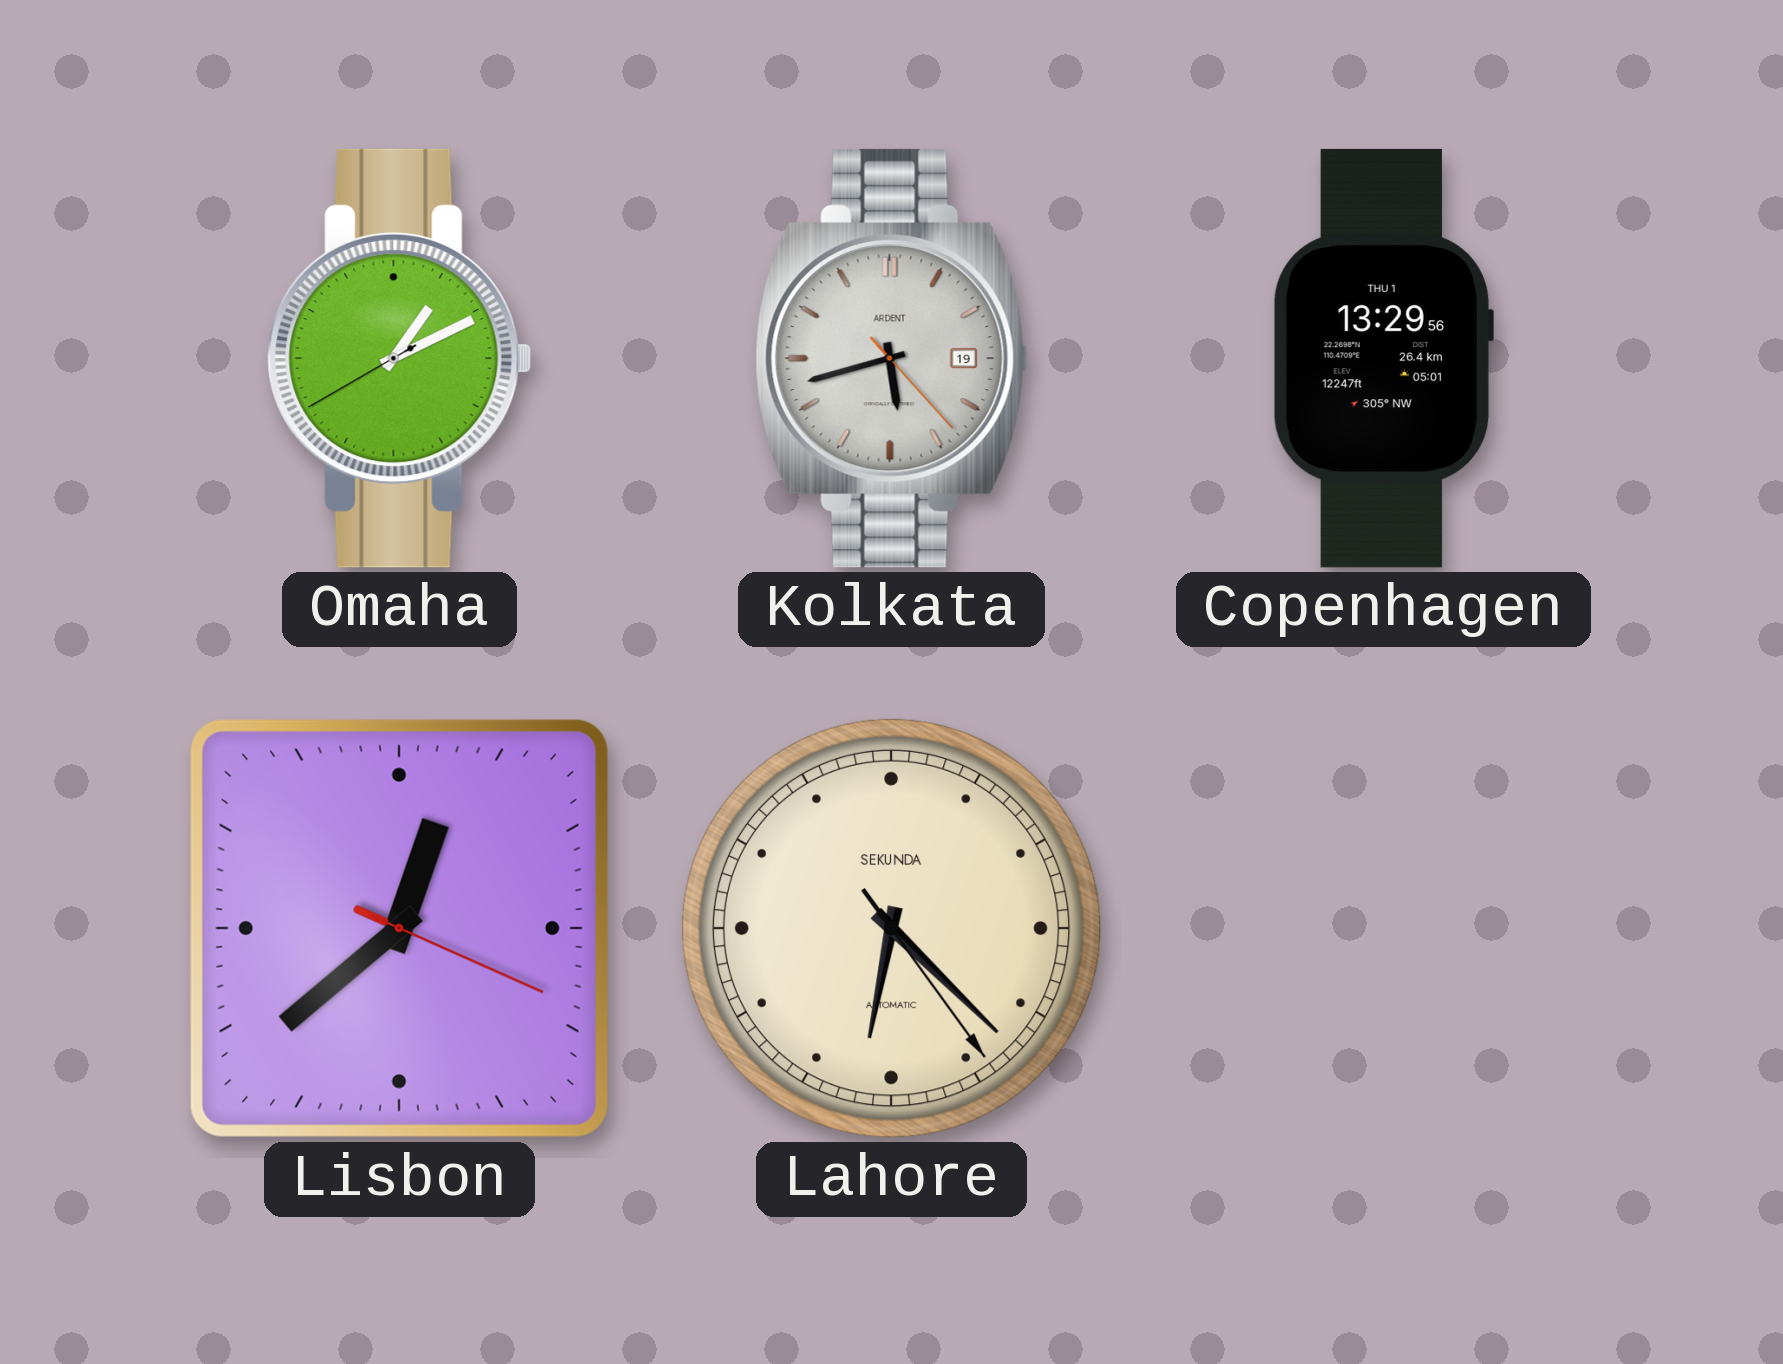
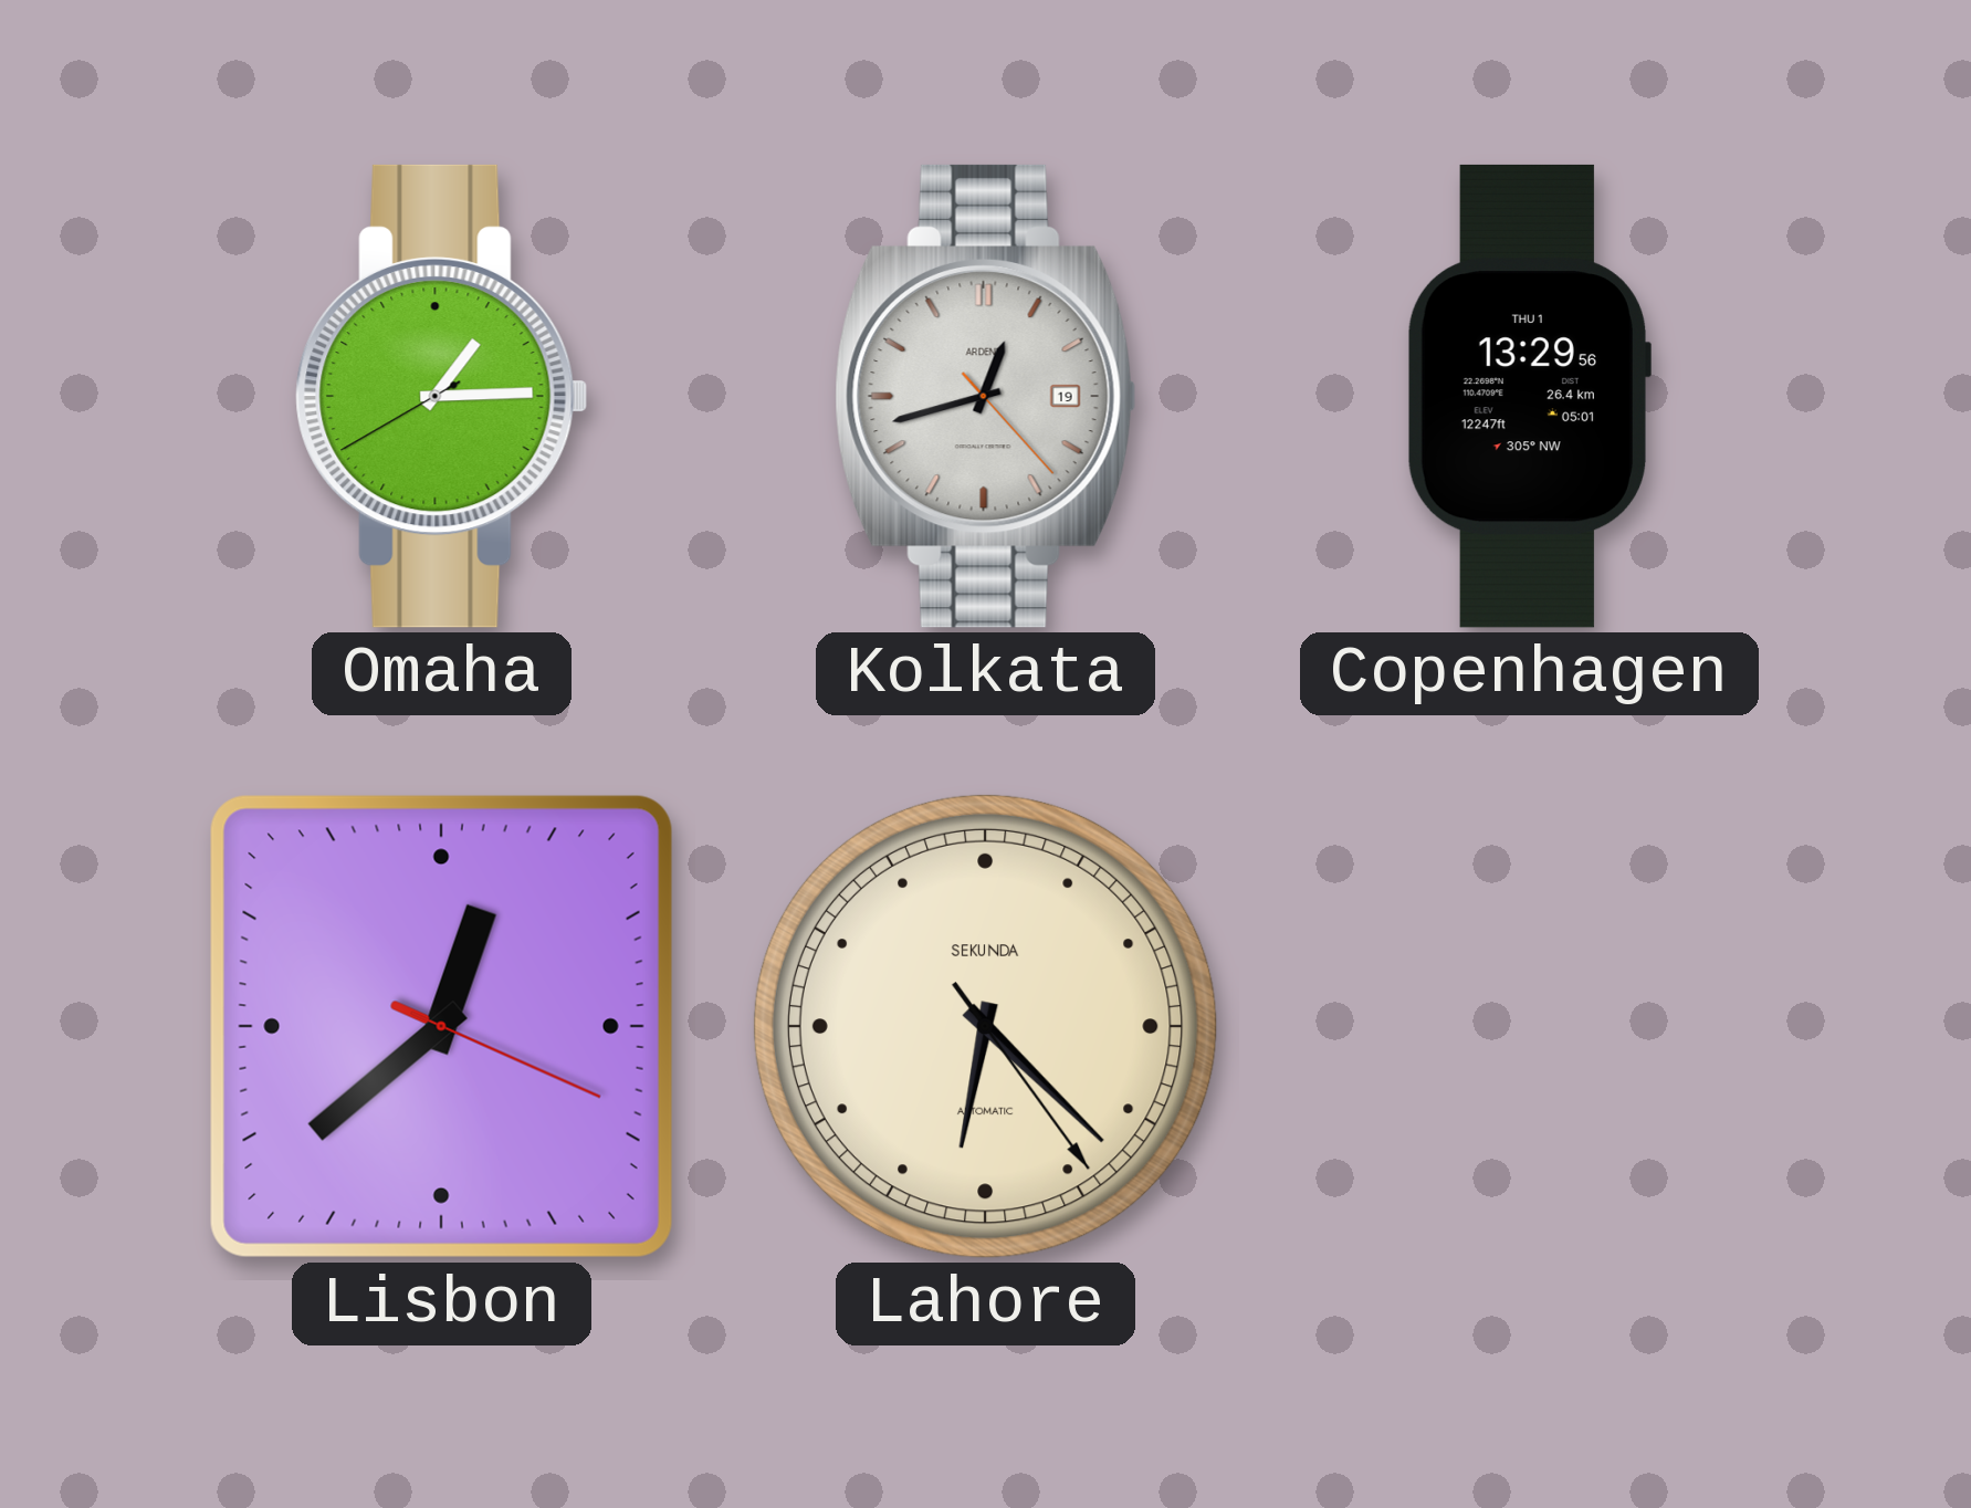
Omaha: 1:10 -> 1:14
Kolkata: 5:42 -> 12:42
